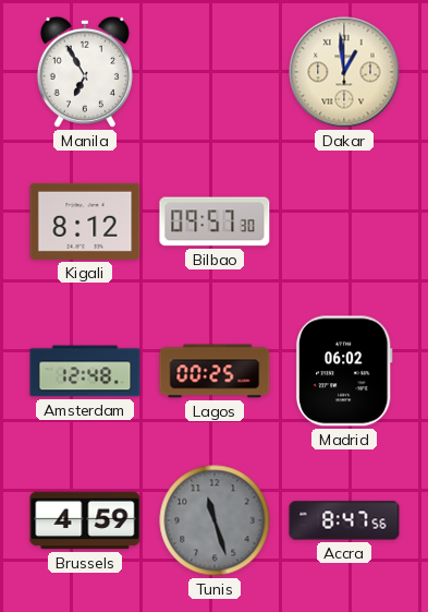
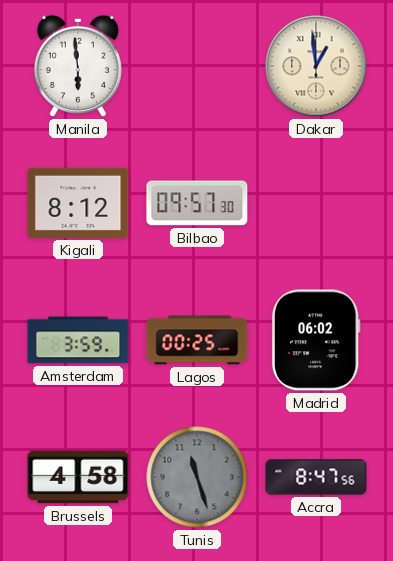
Manila: 6:55 -> 5:59
Amsterdam: 12:48 -> 3:59
Brussels: 4:59 -> 4:58
